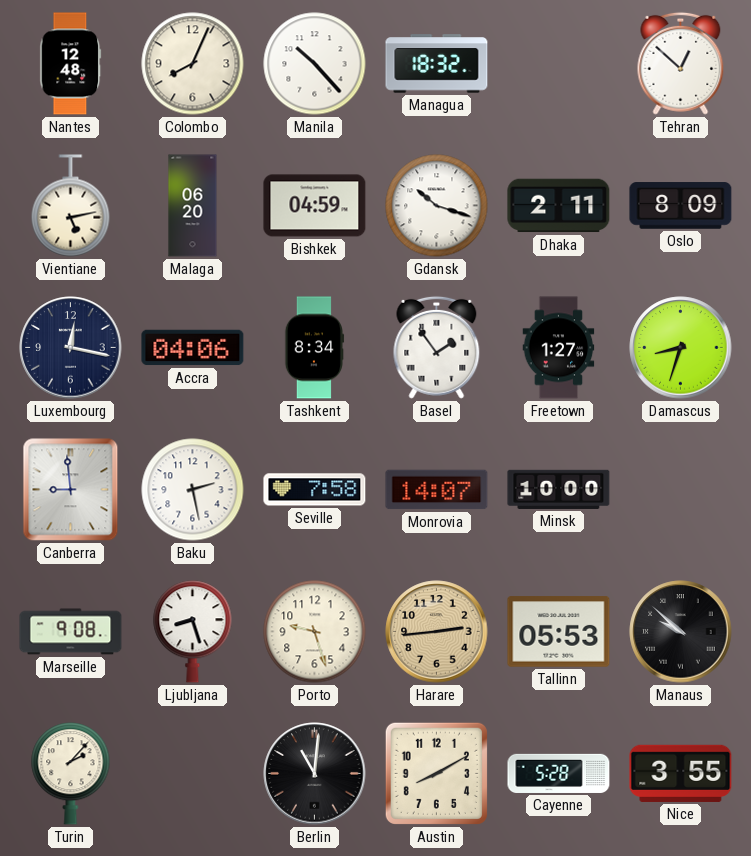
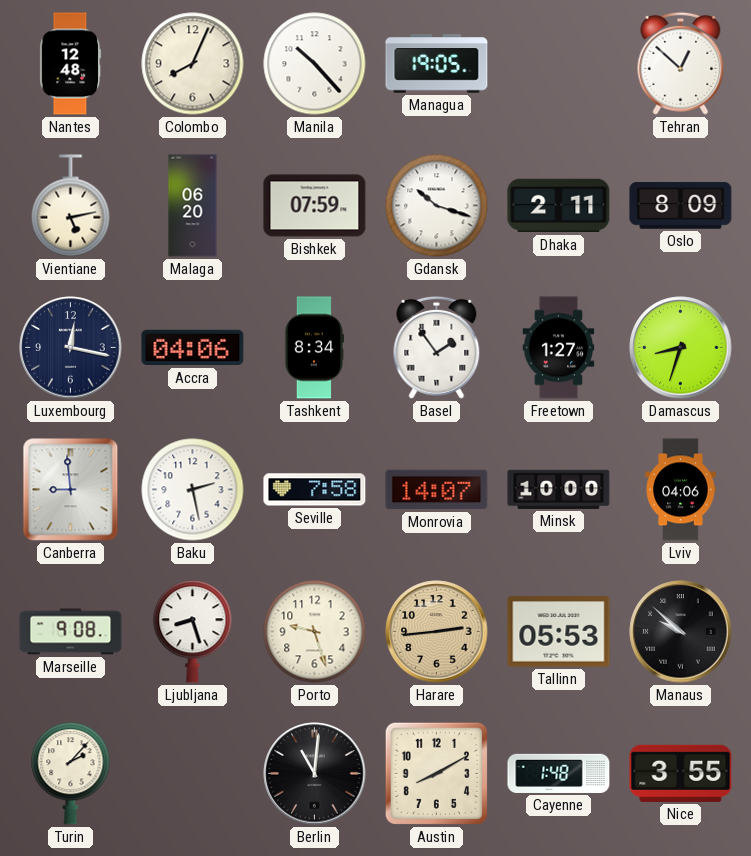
Managua: 18:32 -> 19:05
Bishkek: 04:59 -> 07:59
Lviv: none -> 04:06
Cayenne: 5:28 -> 1:48
